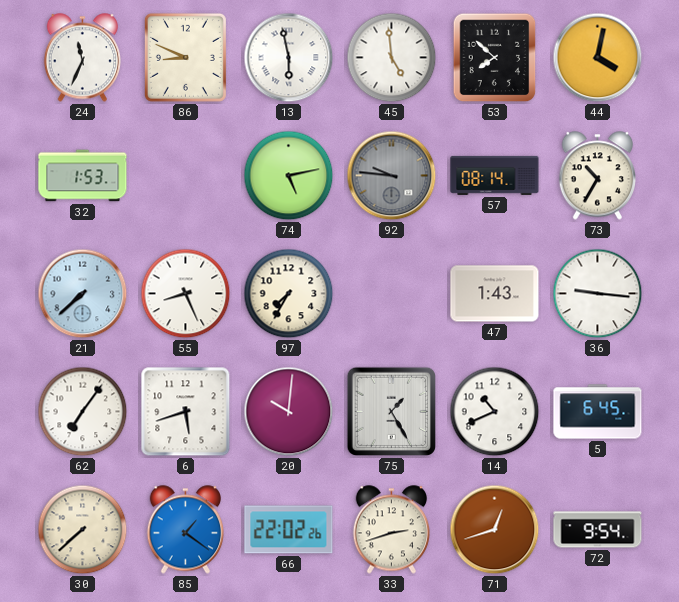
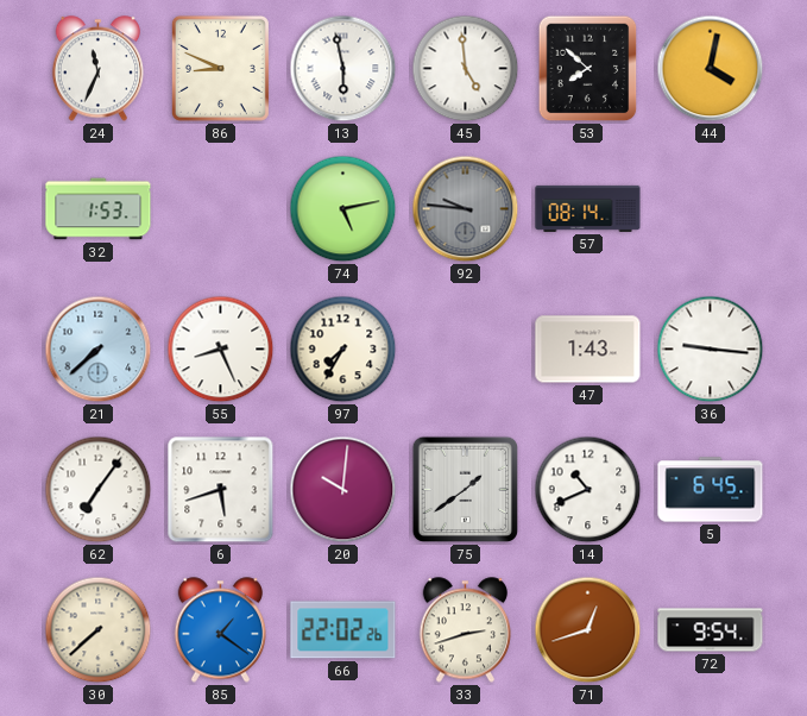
73: 10:35 -> none
75: 1:25 -> 1:39
